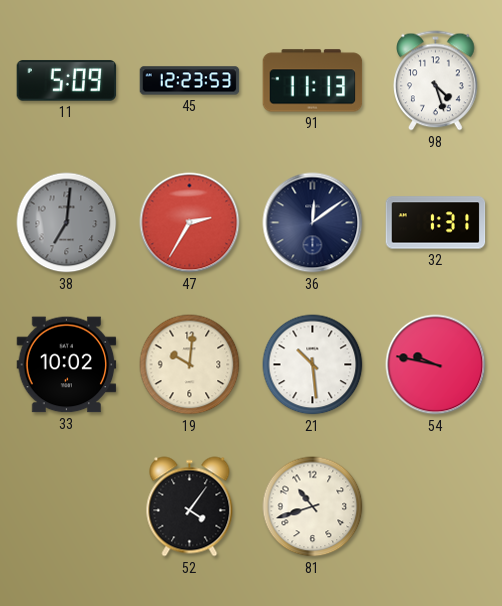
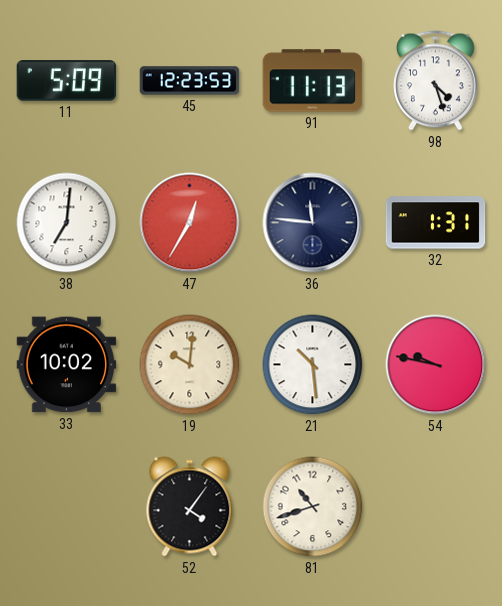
38 dial: grey -> white
47: 2:35 -> 12:35
36: 12:09 -> 11:46
